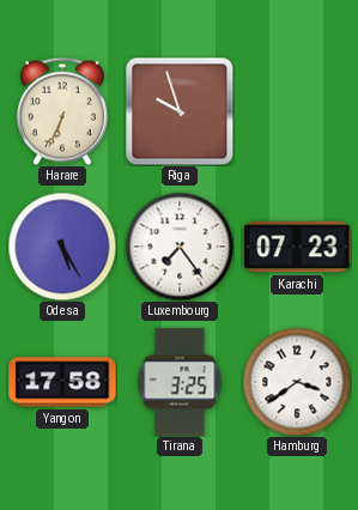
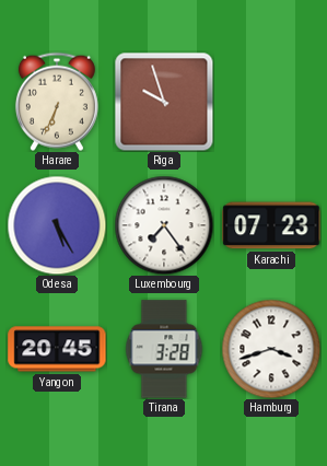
Yangon: 17:58 -> 20:45
Tirana: 3:25 -> 3:28
Hamburg: 3:39 -> 3:42
